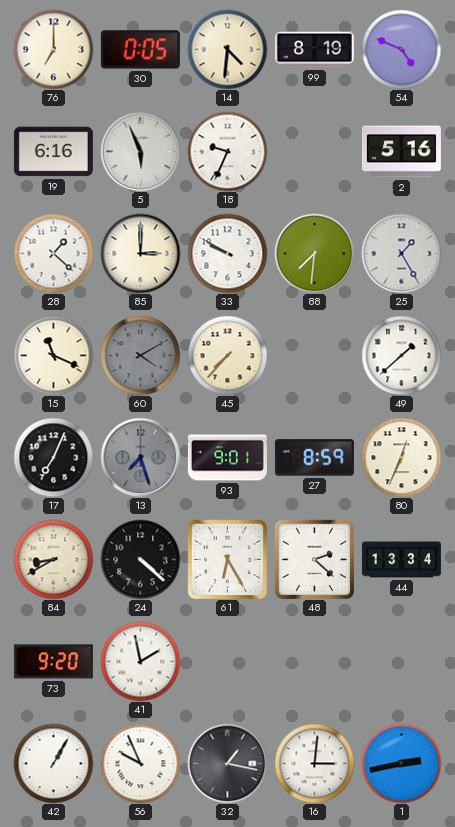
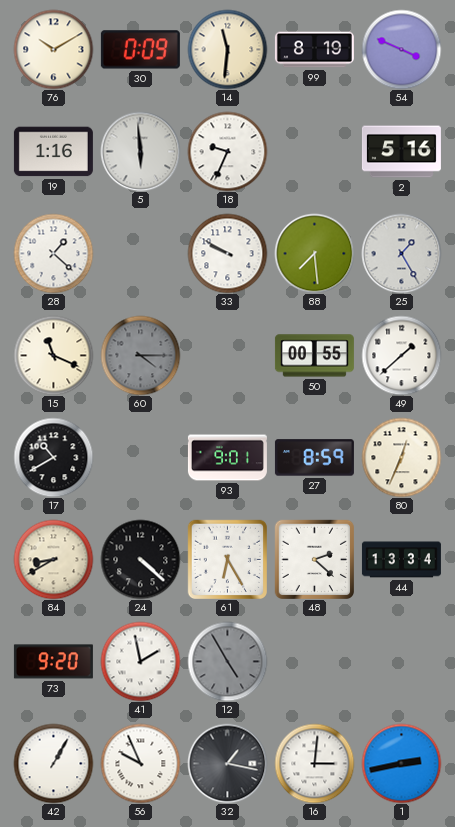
76: 7:00 -> 10:10
30: 0:05 -> 0:09
14: 4:31 -> 11:31
54: 4:49 -> 3:49
19: 6:16 -> 1:16
5: 5:56 -> 5:59
85: 3:00 -> none
88: 7:31 -> 7:29
60: 4:10 -> 4:15
45: 7:37 -> none
50: none -> 00:55
17: 7:04 -> 10:40
13: 7:27 -> none
12: none -> 4:55
